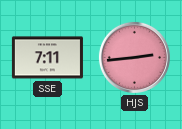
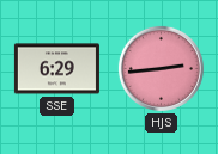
SSE: 7:11 -> 6:29
